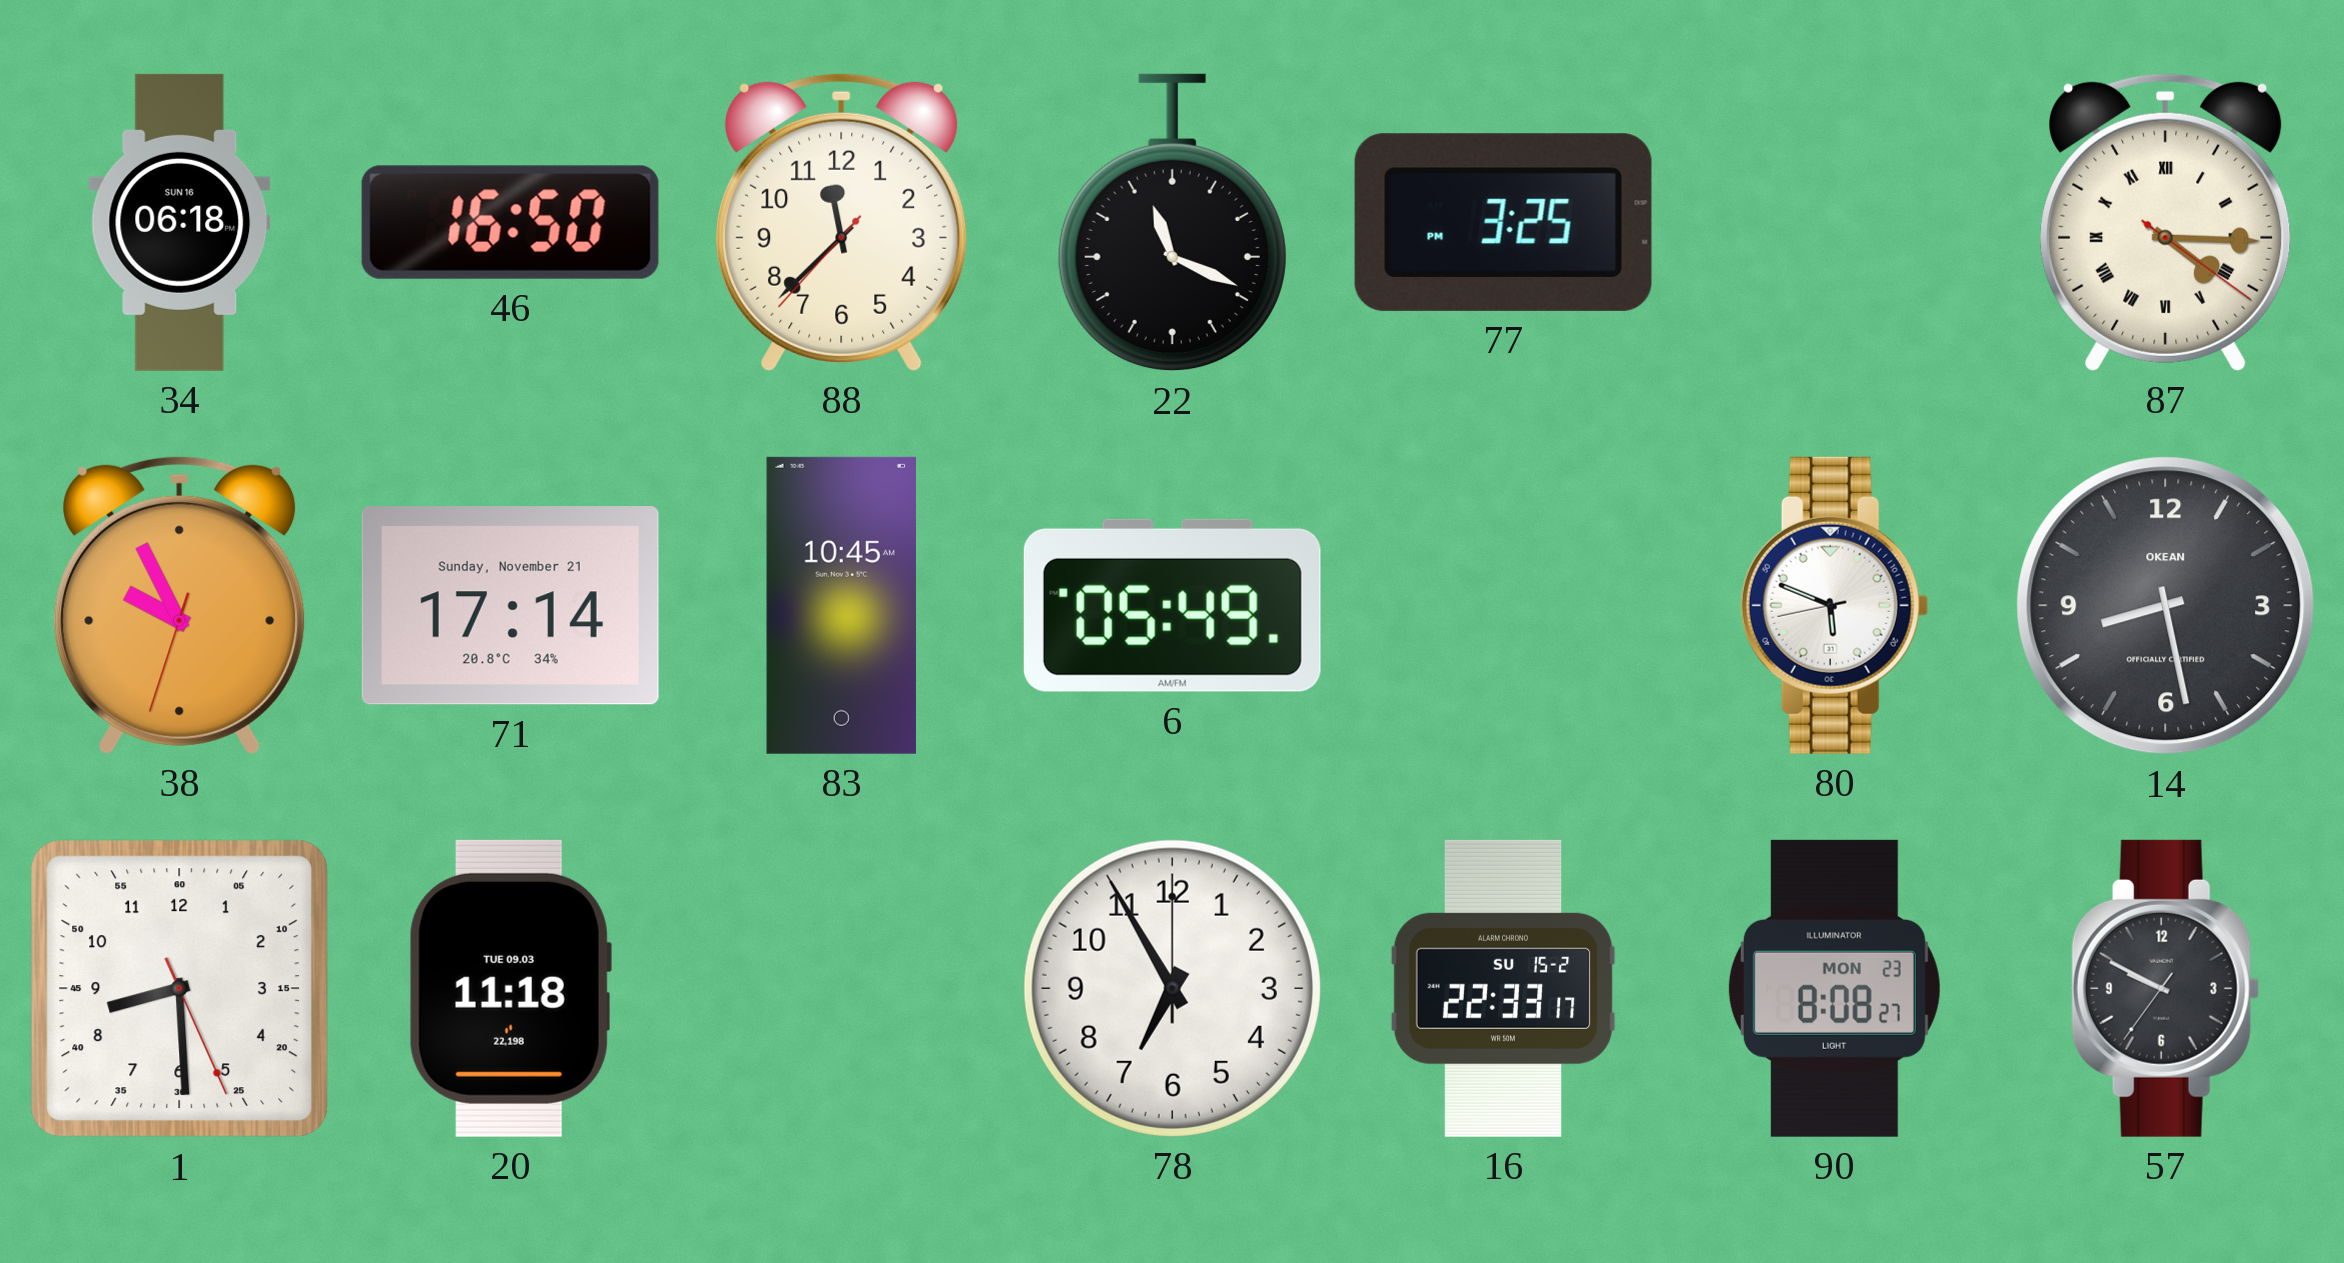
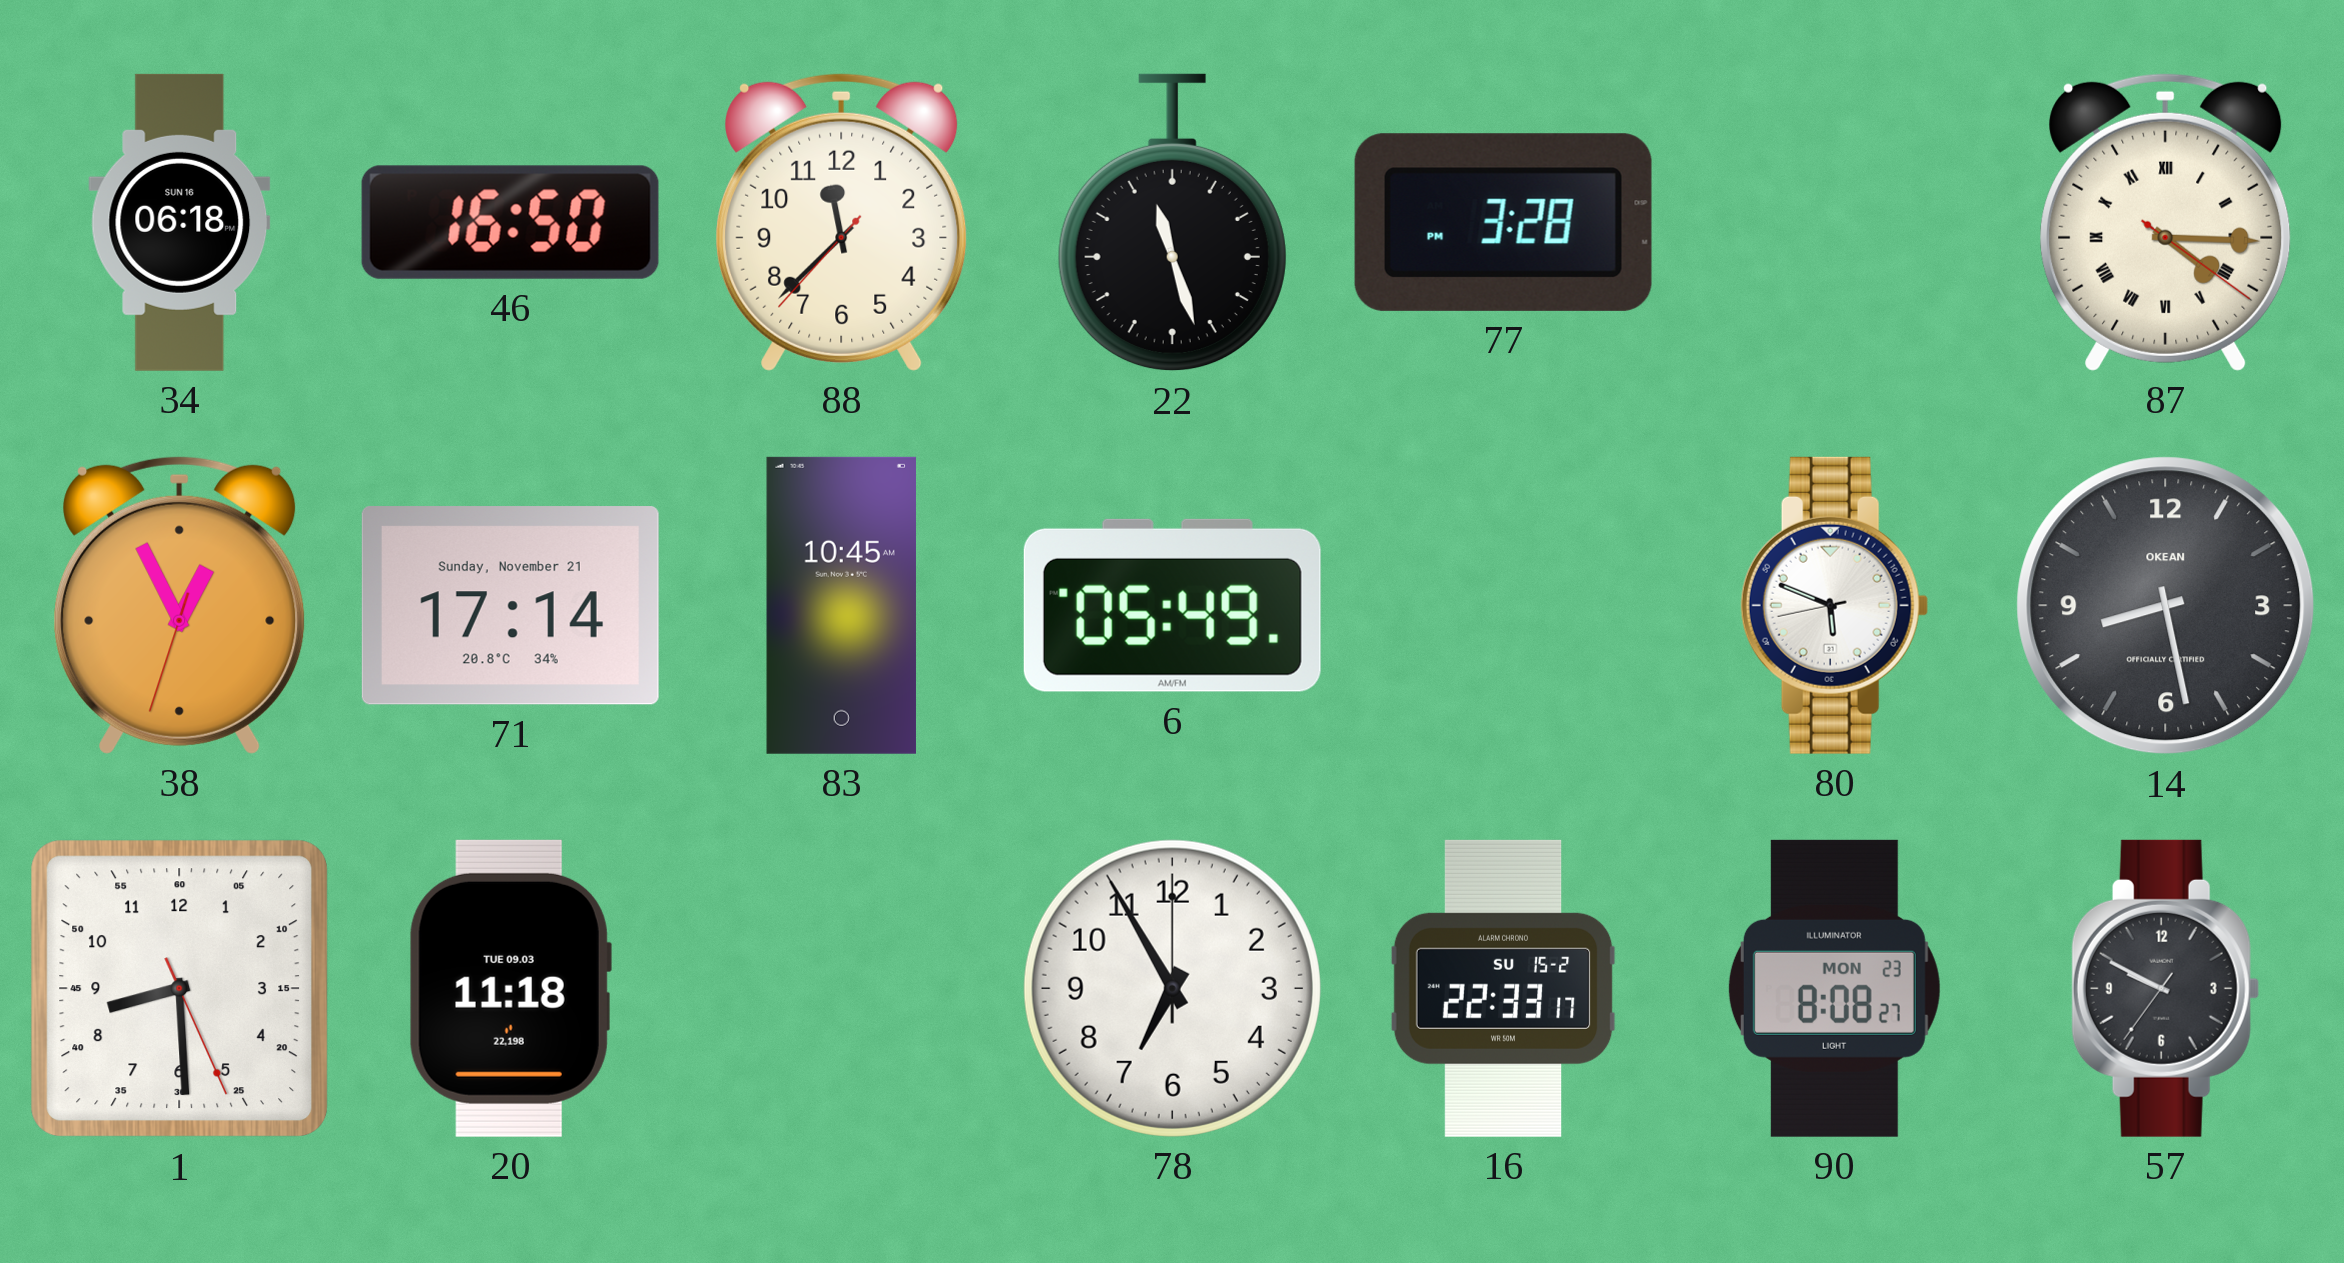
22: 11:19 -> 11:27
77: 3:25 -> 3:28
38: 9:55 -> 12:55
